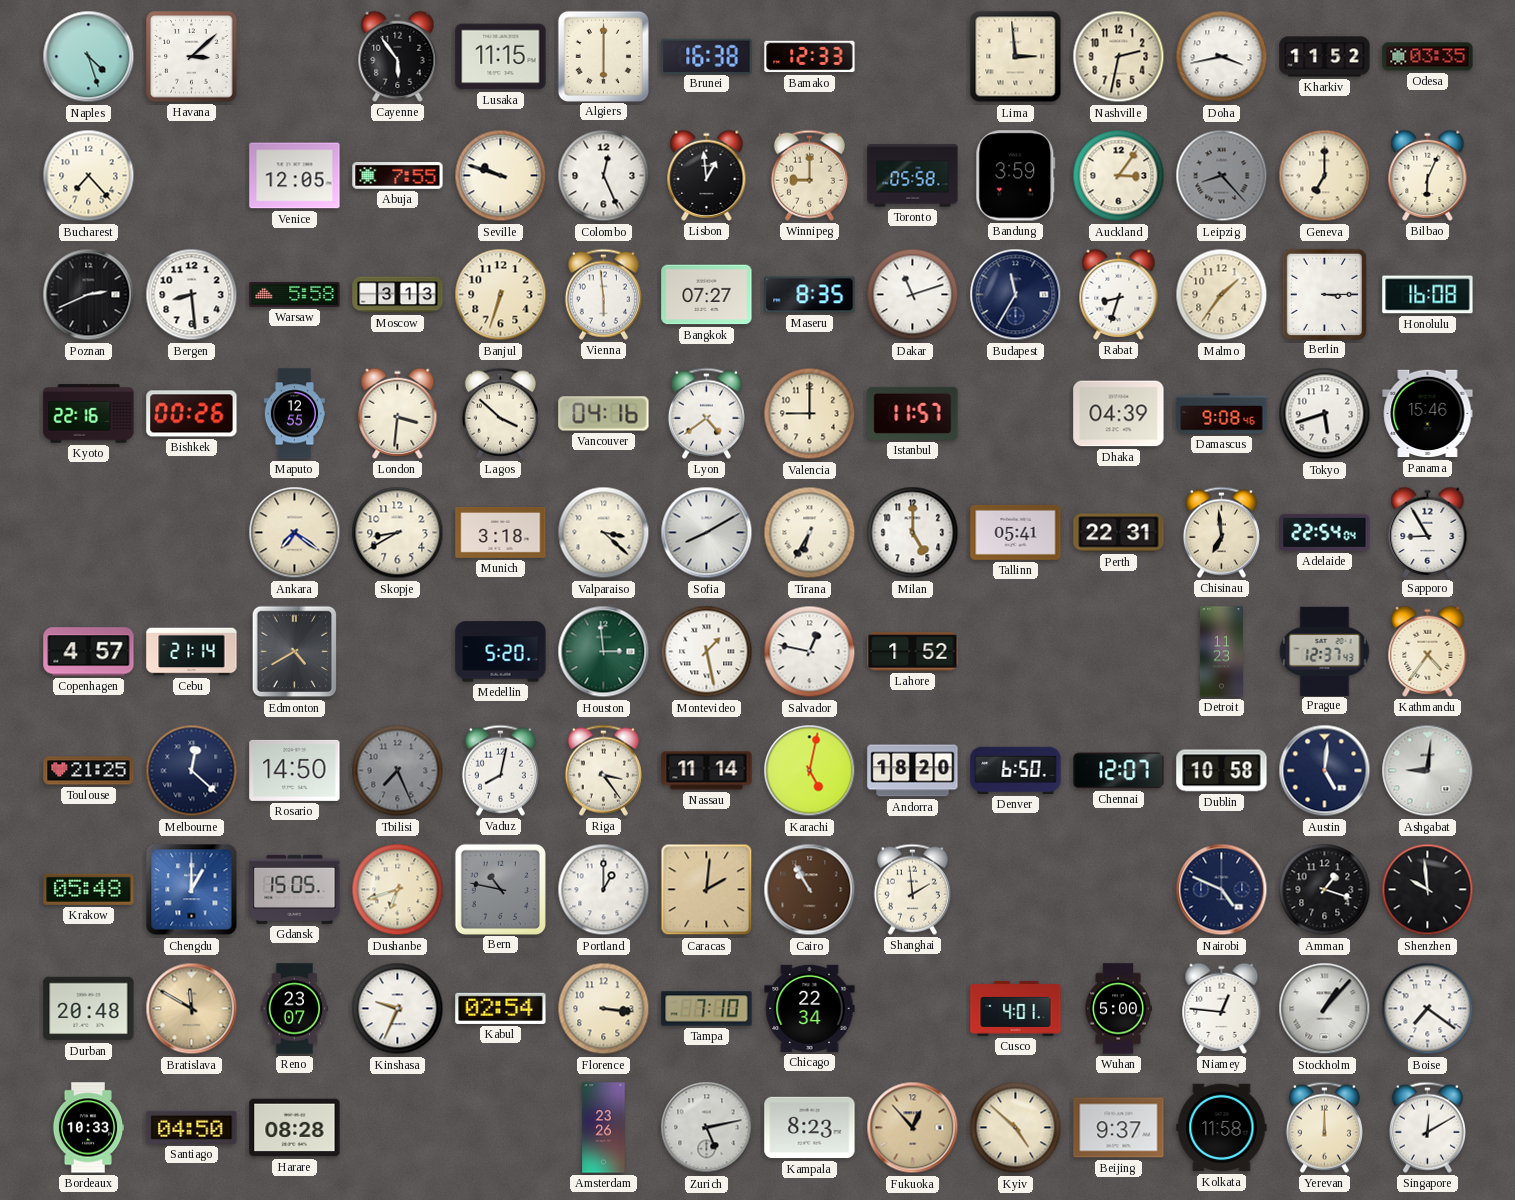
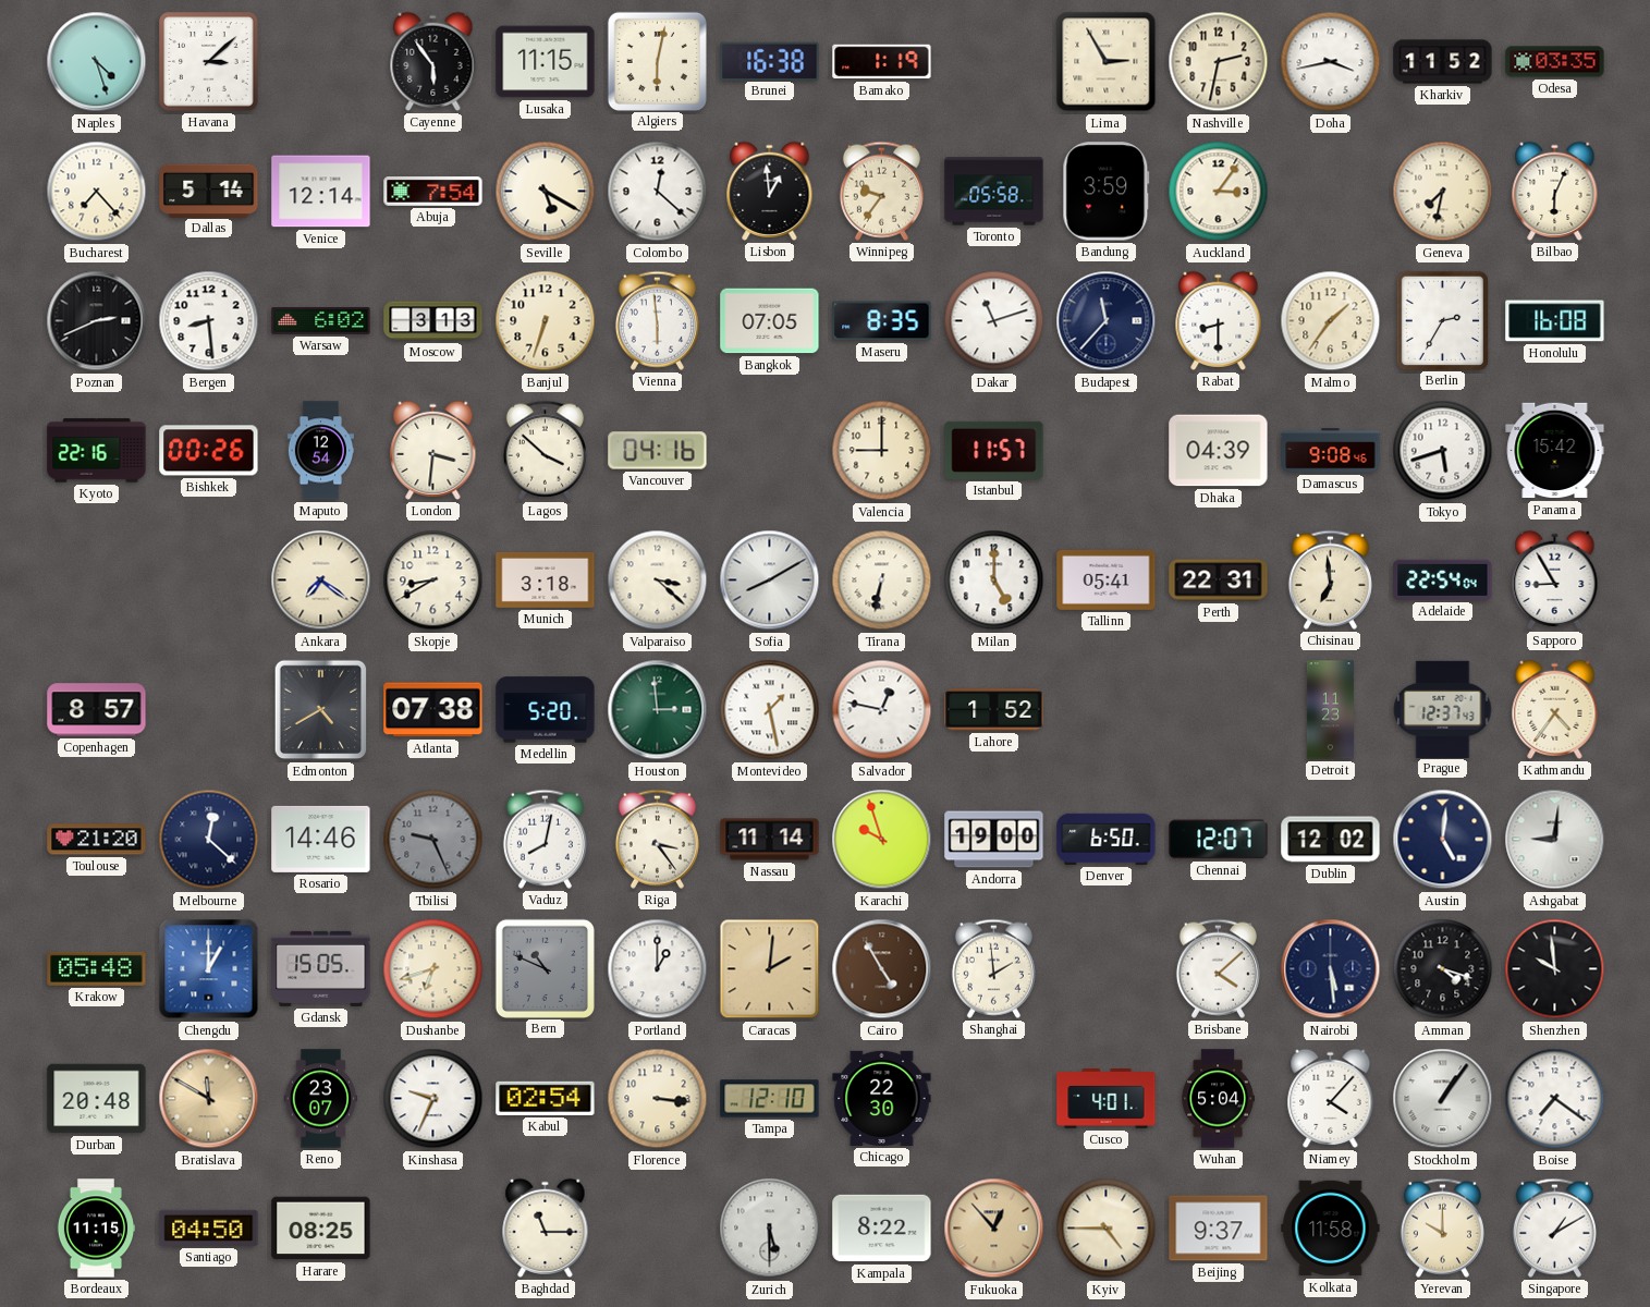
Algiers: 6:00 -> 6:02
Bamako: 12:33 -> 1:19
Lima: 2:59 -> 2:55
Dallas: none -> 5:14
Venice: 12:05 -> 12:14
Abuja: 7:55 -> 7:54
Seville: 9:48 -> 5:20
Colombo: 12:26 -> 12:22
Winnipeg: 9:00 -> 9:36
Leipzig: 8:23 -> none
Geneva: 7:00 -> 7:32
Warsaw: 5:58 -> 6:02
Bangkok: 07:27 -> 07:05
Budapest: 11:35 -> 11:37
Rabat: 8:33 -> 8:30
Berlin: 3:15 -> 2:35
Maputo: 12:55 -> 12:54
Lyon: 4:39 -> none
Panama: 15:46 -> 15:42
Tirana: 6:35 -> 6:32
Copenhagen: 4:57 -> 8:57
Cebu: 21:14 -> none
Atlanta: none -> 07:38
Toulouse: 21:25 -> 21:20
Rosario: 14:50 -> 14:46
Tbilisi: 7:26 -> 9:26
Karachi: 5:02 -> 9:57
Andorra: 18:20 -> 19:00
Dublin: 10:58 -> 12:02
Bern: 10:47 -> 10:49
Cairo: 10:55 -> 4:55
Brisbane: none -> 4:08
Nairobi: 4:49 -> 5:29
Amman: 1:18 -> 4:18
Tampa: 7:10 -> 12:10
Chicago: 22:34 -> 22:30
Wuhan: 5:00 -> 5:04
Niamey: 12:46 -> 4:07
Stockholm: 1:07 -> 1:06
Bordeaux: 10:33 -> 11:15
Harare: 08:28 -> 08:25
Baghdad: none -> 11:15
Amsterdam: 23:26 -> none
Zurich: 5:13 -> 5:30
Kampala: 8:23 -> 8:22
Kyiv: 4:52 -> 4:45
Yerevan: 12:00 -> 10:00
Singapore: 12:10 -> 1:10
